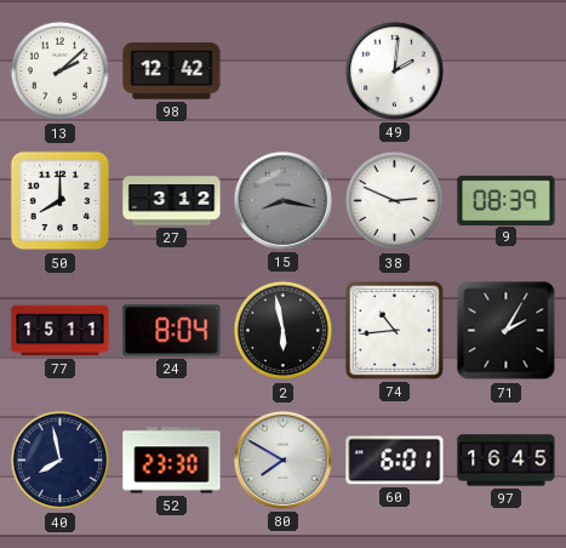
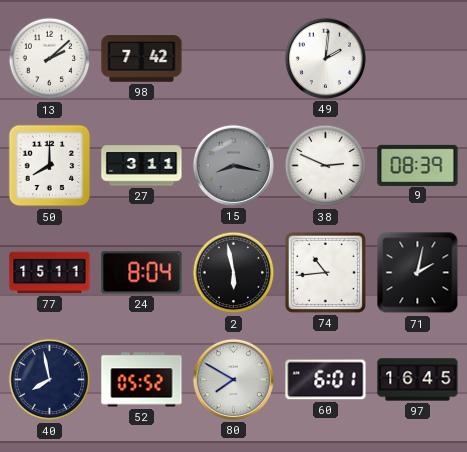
98: 12:42 -> 7:42
27: 3:12 -> 3:11
71: 2:05 -> 2:02
52: 23:30 -> 05:52
